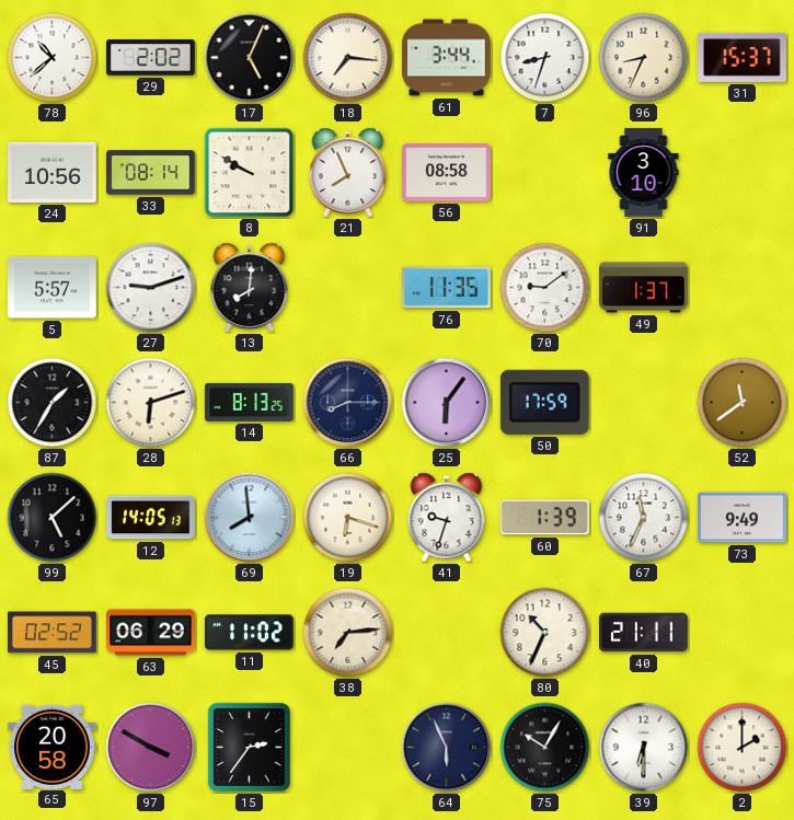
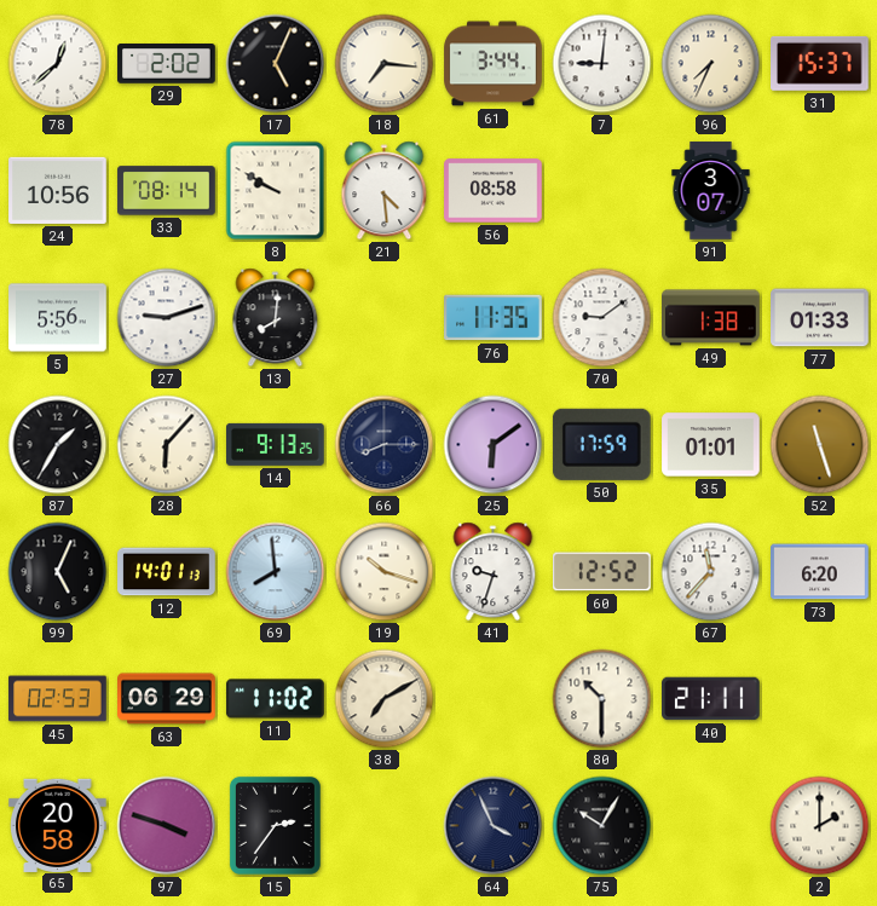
78: 10:38 -> 12:38
7: 8:33 -> 9:01
96: 8:34 -> 7:34
21: 7:56 -> 4:29
91: 3:10 -> 3:07
5: 5:57 -> 5:56
49: 1:37 -> 1:38
77: none -> 01:33
28: 6:12 -> 6:07
14: 8:13 -> 9:13
25: 6:06 -> 6:09
35: none -> 01:01
52: 11:39 -> 11:27
99: 5:08 -> 5:04
12: 14:05 -> 14:01
19: 6:18 -> 10:18
60: 1:39 -> 12:52
67: 11:34 -> 11:37
73: 9:49 -> 6:20
45: 02:52 -> 02:53
38: 7:14 -> 7:10
80: 10:34 -> 10:30
97: 3:50 -> 3:48
64: 5:56 -> 3:56
39: 6:30 -> none
